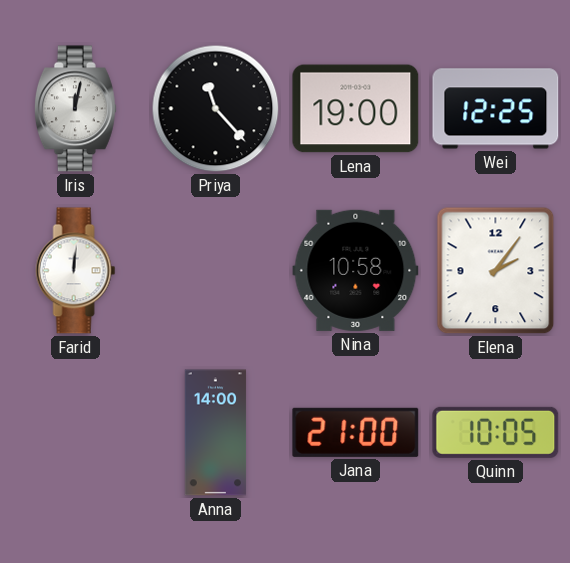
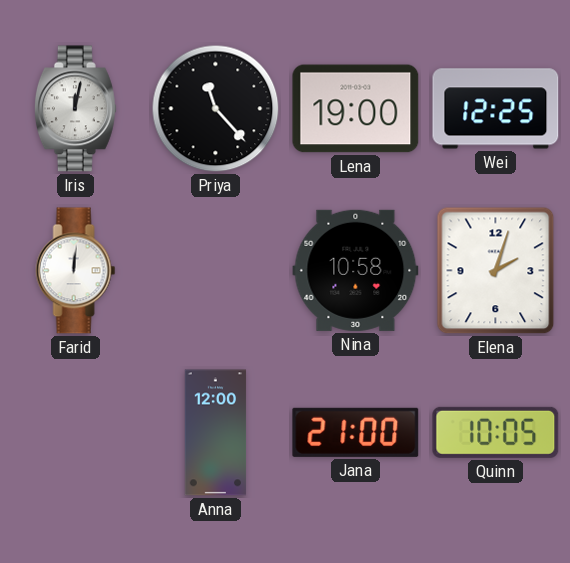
Elena: 2:06 -> 2:03
Anna: 14:00 -> 12:00
